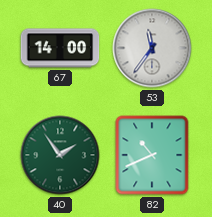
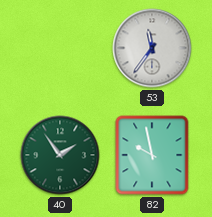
67: 14:00 -> none
82: 10:41 -> 9:58
